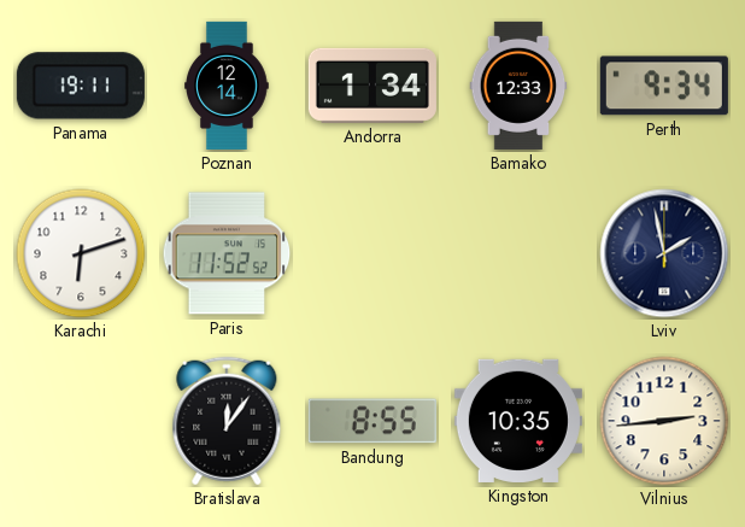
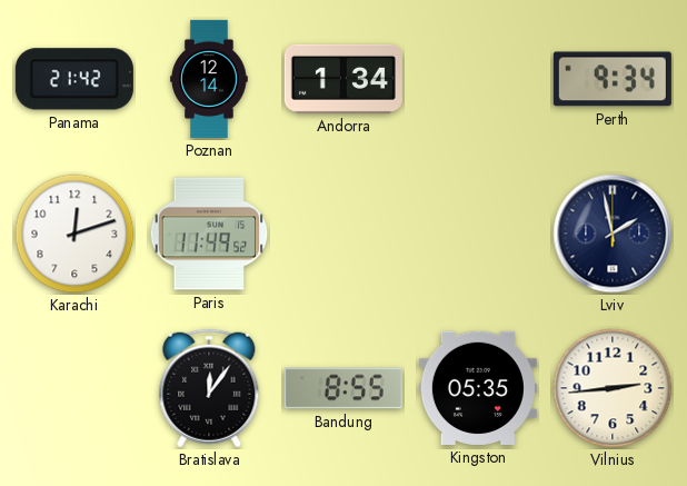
Panama: 19:11 -> 21:42
Bamako: 12:33 -> none
Karachi: 6:12 -> 12:12
Paris: 11:52 -> 11:49
Kingston: 10:35 -> 05:35
